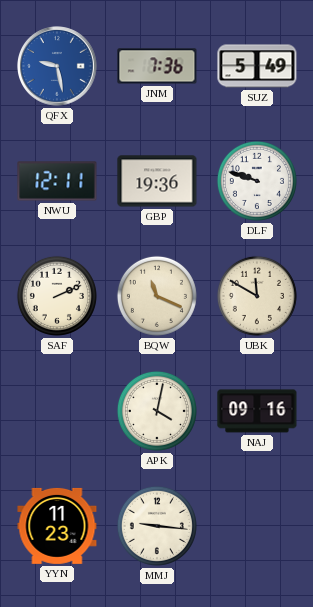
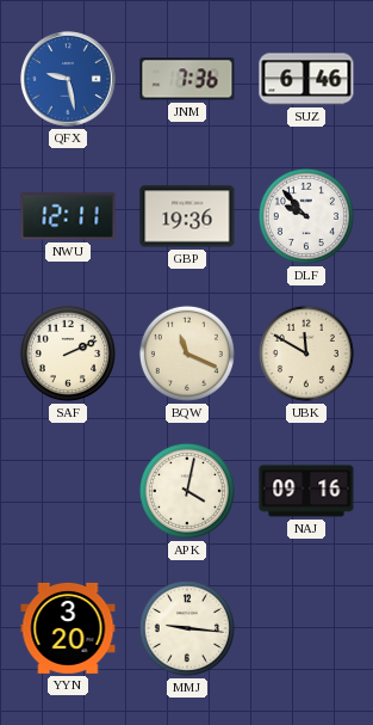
SUZ: 5:49 -> 6:46
DLF: 9:48 -> 9:53
YYN: 11:23 -> 3:20
